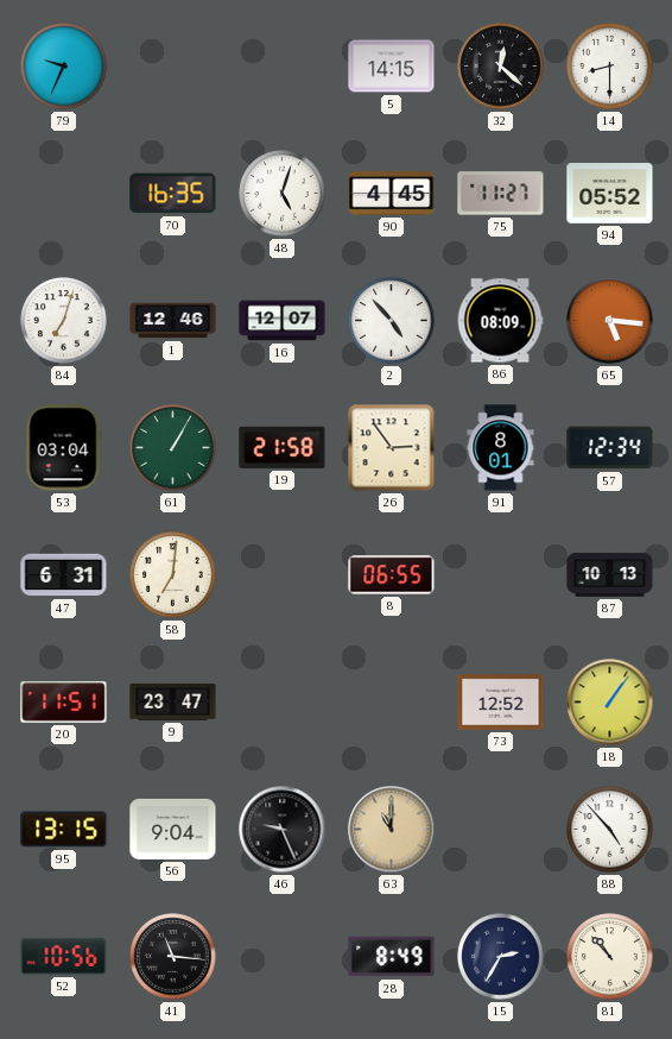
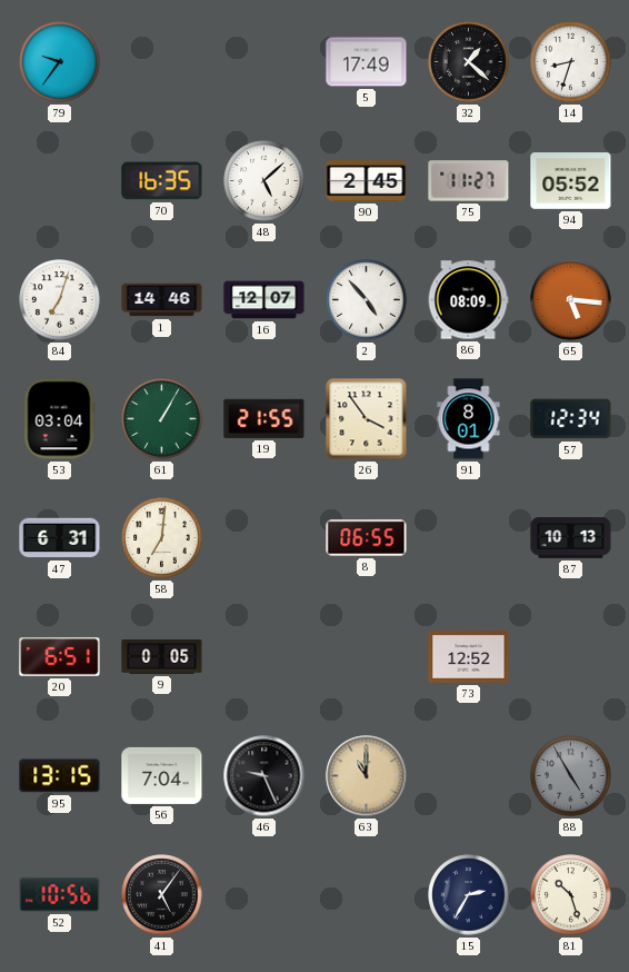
79: 9:34 -> 9:36
5: 14:15 -> 17:49
32: 12:22 -> 1:22
14: 8:30 -> 8:33
48: 5:03 -> 5:08
90: 4:45 -> 2:45
1: 12:46 -> 14:46
19: 21:58 -> 21:55
26: 2:54 -> 3:54
20: 11:51 -> 6:51
9: 23:47 -> 0:05
18: 1:06 -> none
56: 9:04 -> 7:04
88: 4:53 -> 4:55
88 dial: white -> grey
41: 11:16 -> 5:06
28: 8:49 -> none
81: 10:53 -> 10:27
